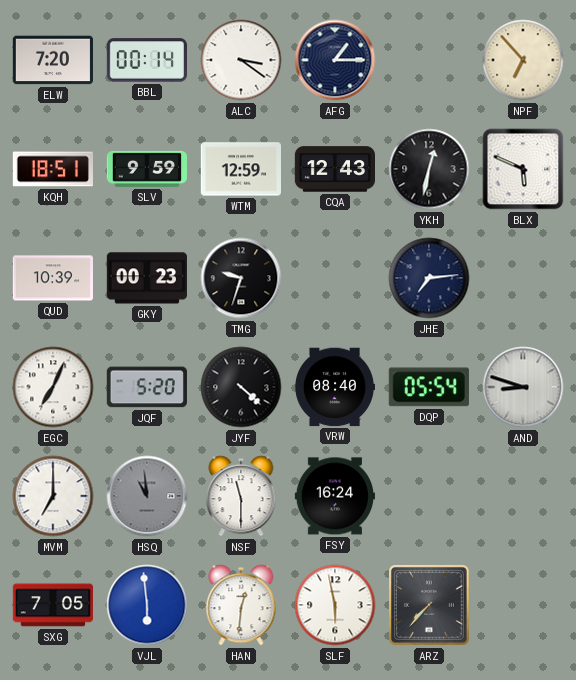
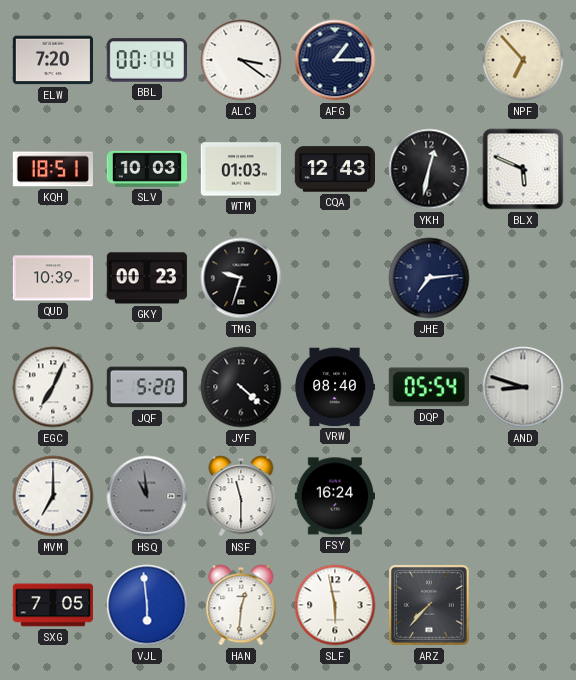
SLV: 9:59 -> 10:03
WTM: 12:59 -> 01:03
